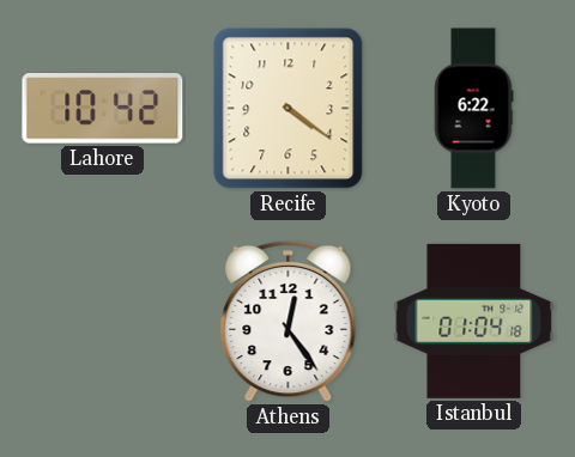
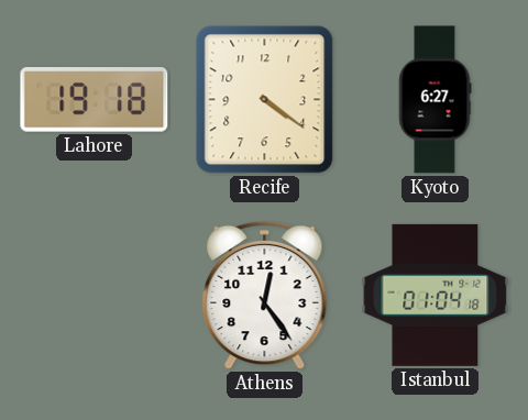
Lahore: 10:42 -> 19:18
Kyoto: 6:22 -> 6:27
